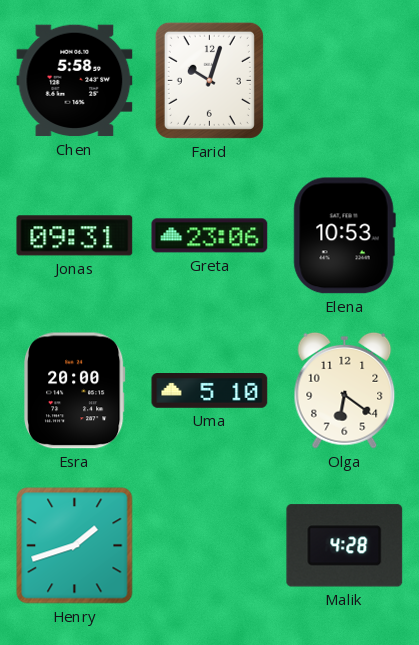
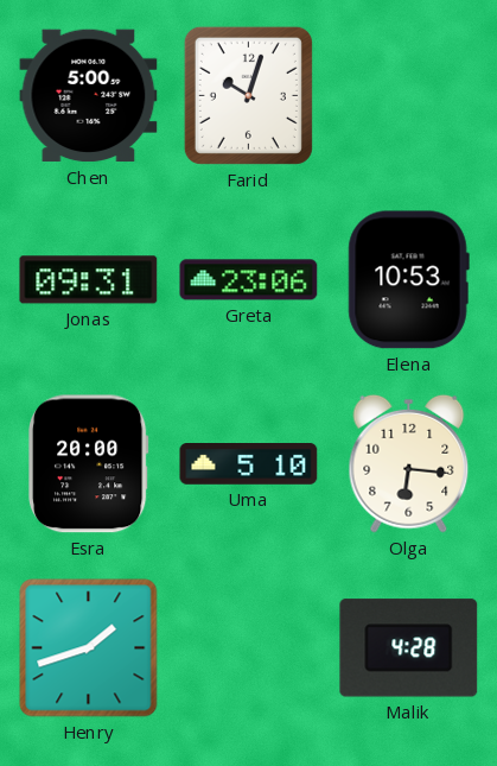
Chen: 5:58 -> 5:00
Olga: 6:21 -> 6:16
